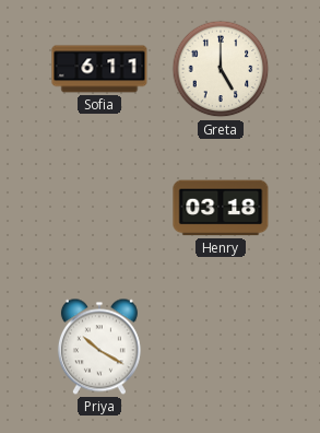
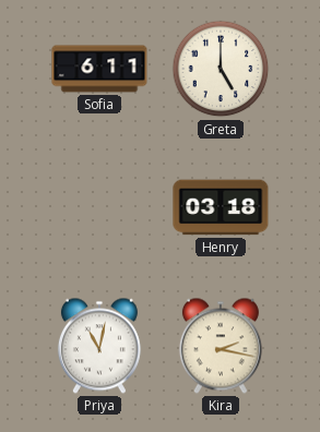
Priya: 10:20 -> 11:02
Kira: none -> 2:17
